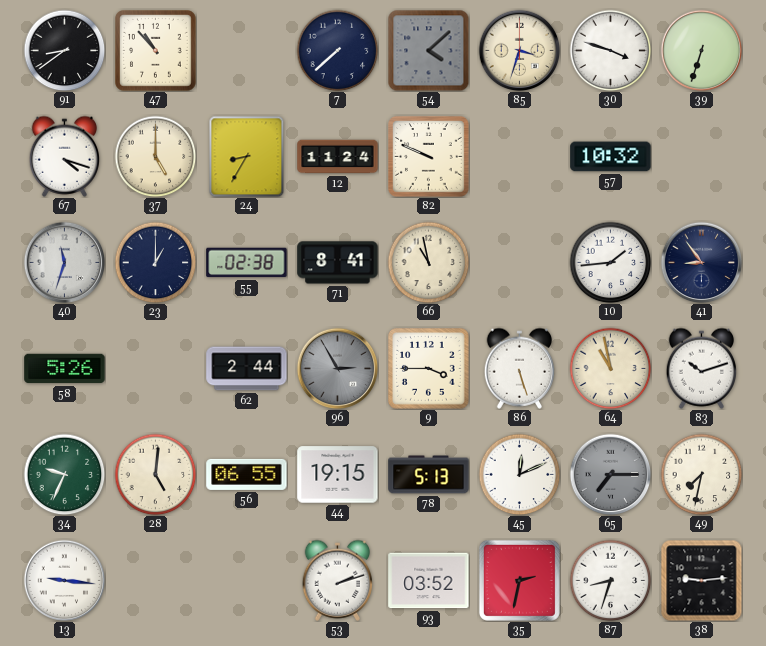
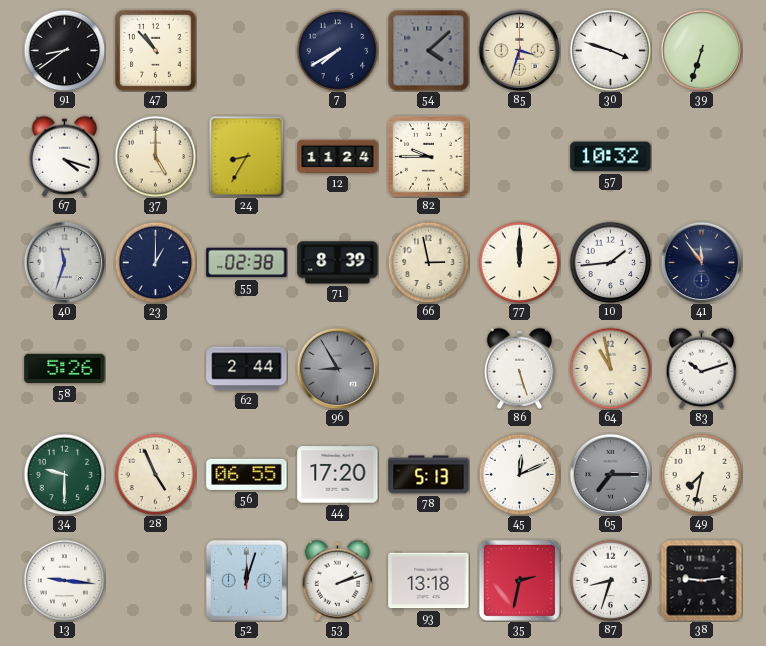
7: 7:38 -> 7:40
82: 9:49 -> 9:45
71: 8:41 -> 8:39
66: 10:58 -> 2:58
77: none -> 12:00
41: 8:54 -> 11:54
96: 2:55 -> 8:55
9: 3:45 -> none
34: 9:34 -> 9:30
28: 5:01 -> 4:56
44: 19:15 -> 17:20
52: none -> 12:03
93: 03:52 -> 13:18
